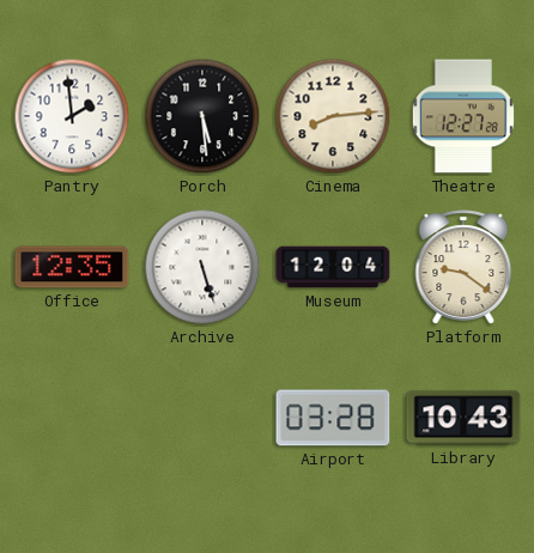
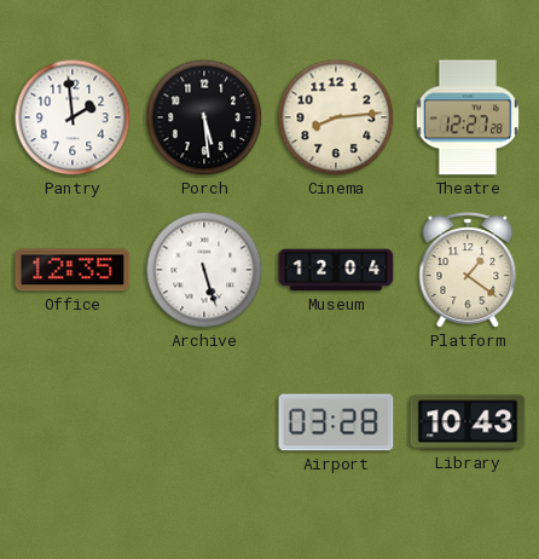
Platform: 9:21 -> 1:21
